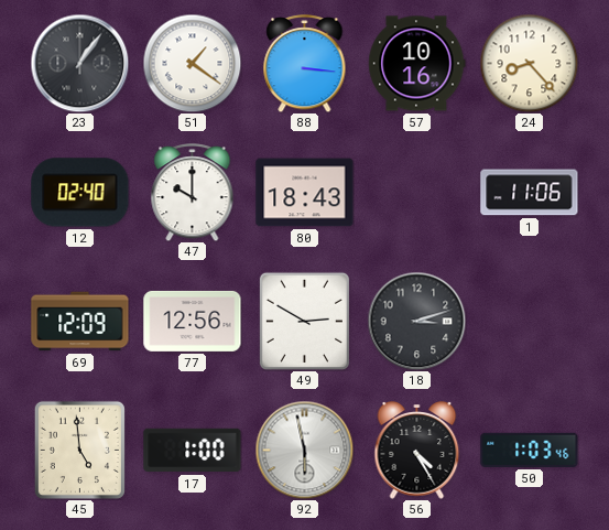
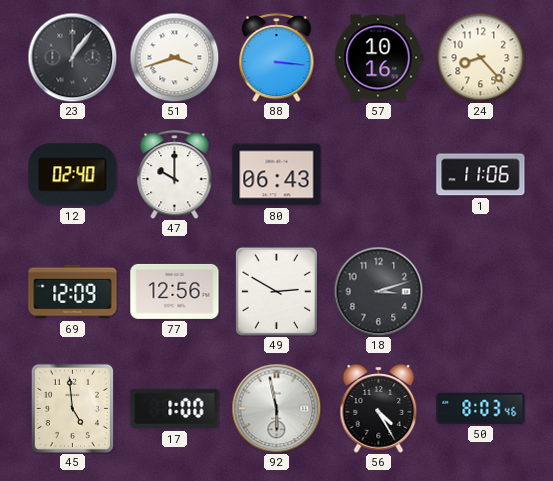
51: 1:21 -> 3:42
80: 18:43 -> 06:43
50: 1:03 -> 8:03
